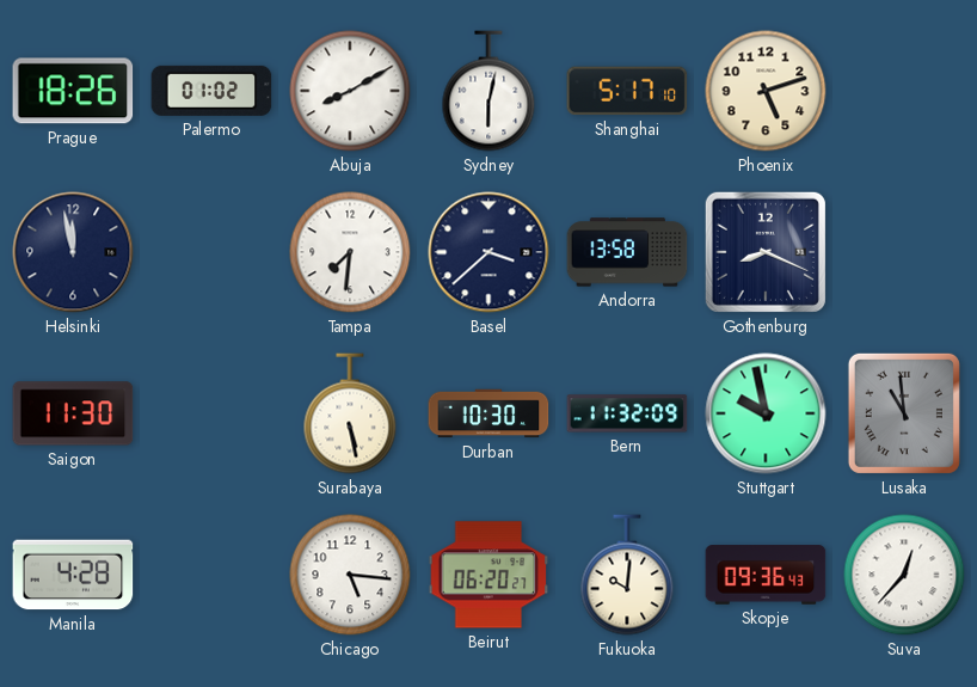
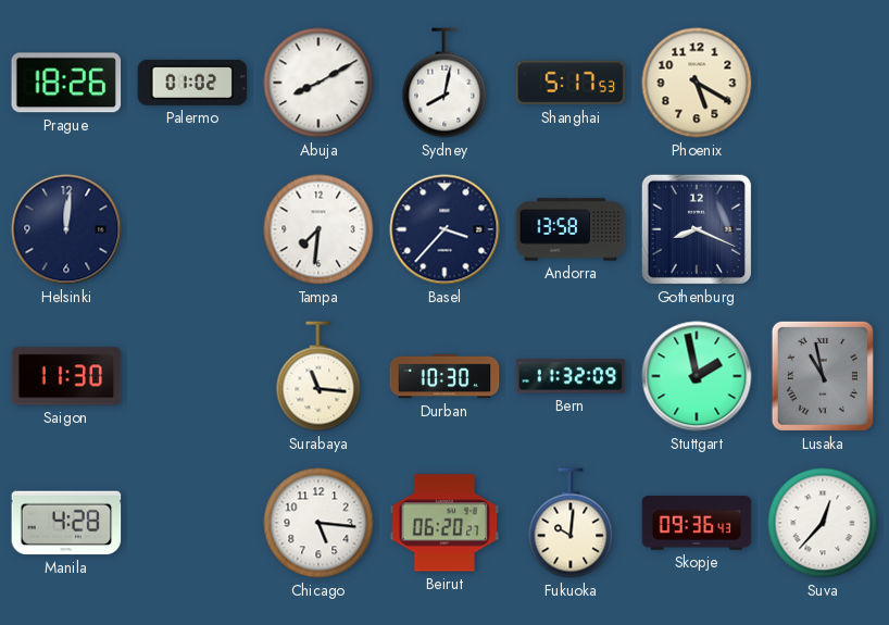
Sydney: 6:02 -> 8:02
Shanghai: 5:17:10 -> 5:17:53
Phoenix: 5:12 -> 5:20
Helsinki: 11:58 -> 12:01
Basel: 3:38 -> 3:37
Surabaya: 5:28 -> 11:16
Stuttgart: 9:58 -> 1:58
Lusaka: 10:59 -> 10:58
